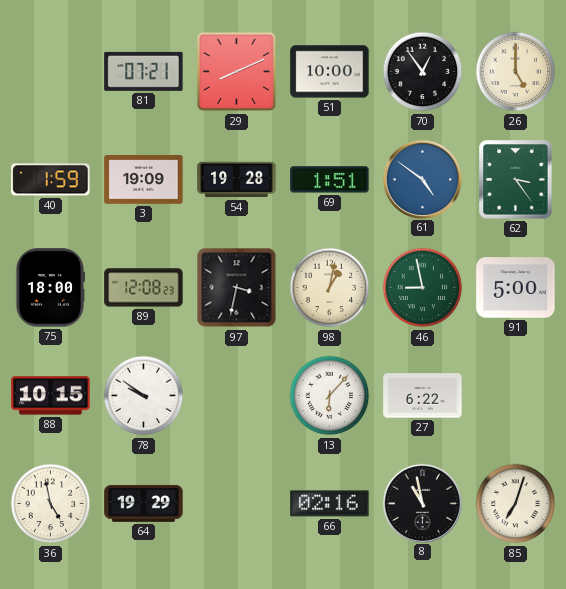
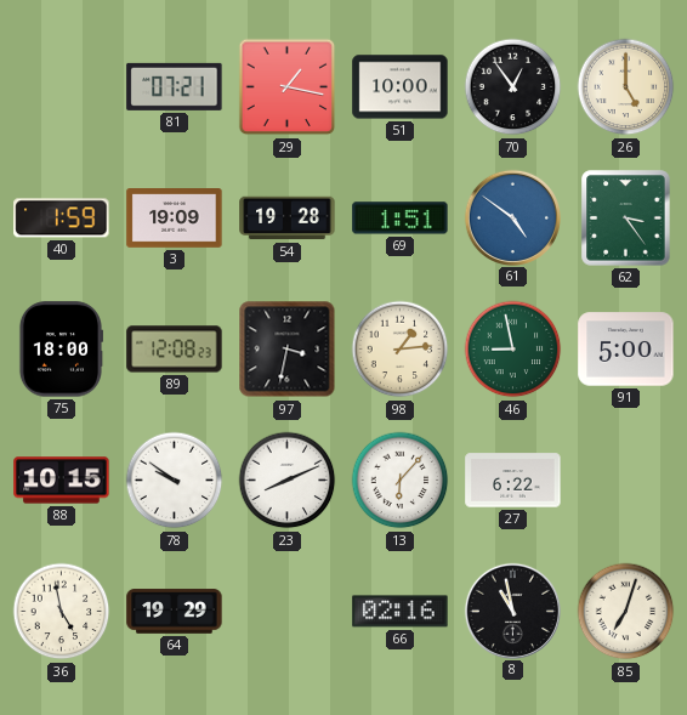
29: 8:11 -> 1:17
98: 1:02 -> 1:14
23: none -> 8:11
